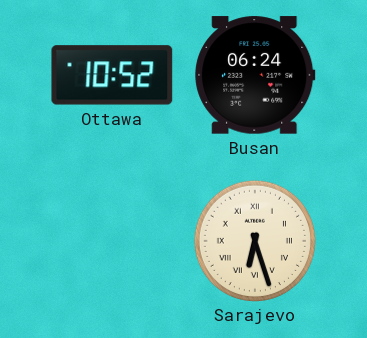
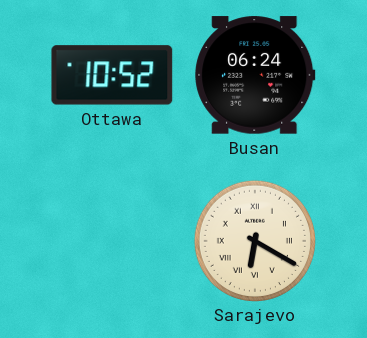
Sarajevo: 6:27 -> 6:20
